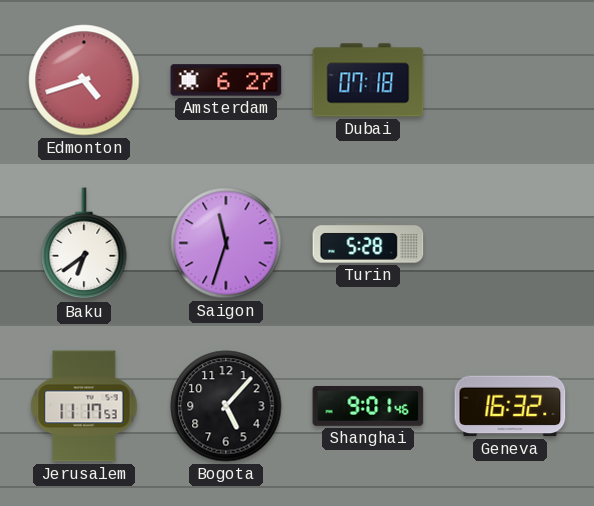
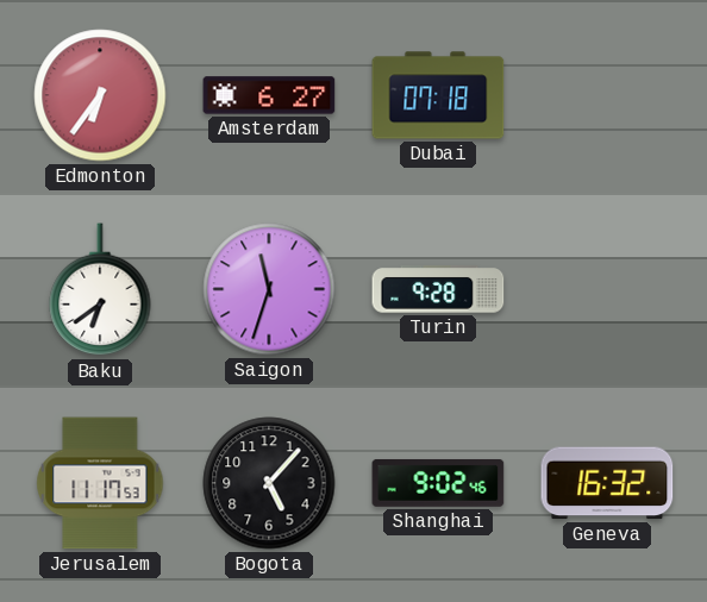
Edmonton: 4:42 -> 6:36
Turin: 5:28 -> 9:28
Shanghai: 9:01 -> 9:02
